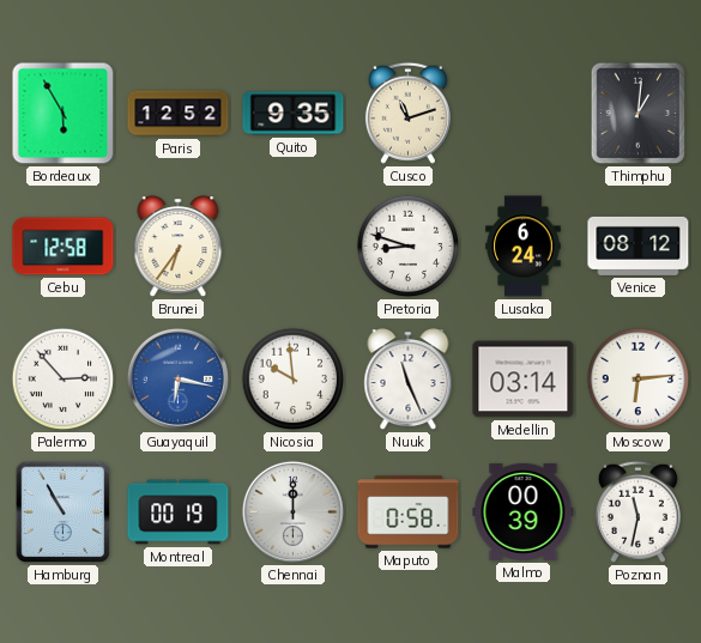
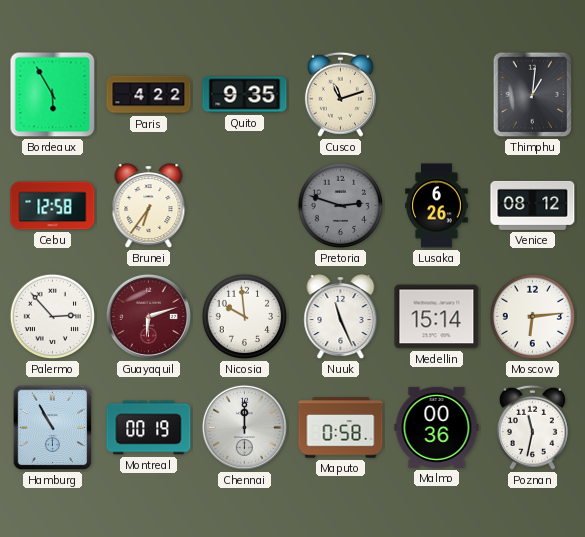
Paris: 12:52 -> 4:22
Pretoria: 8:48 -> 2:48
Pretoria dial: white -> grey
Lusaka: 6:24 -> 6:26
Guayaquil: 6:17 -> 6:12
Guayaquil dial: blue -> burgundy
Medellin: 03:14 -> 15:14
Malmo: 00:39 -> 00:36
